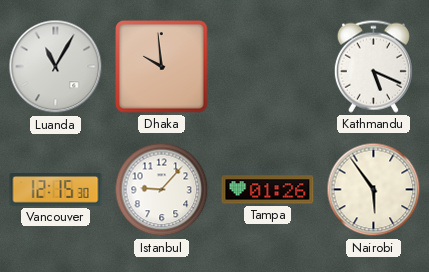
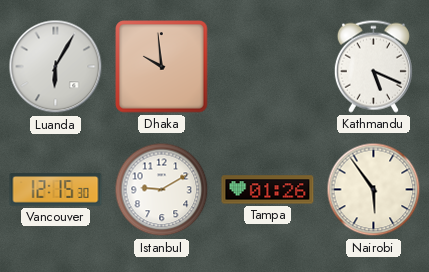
Luanda: 11:05 -> 6:05
Istanbul: 9:07 -> 9:10
